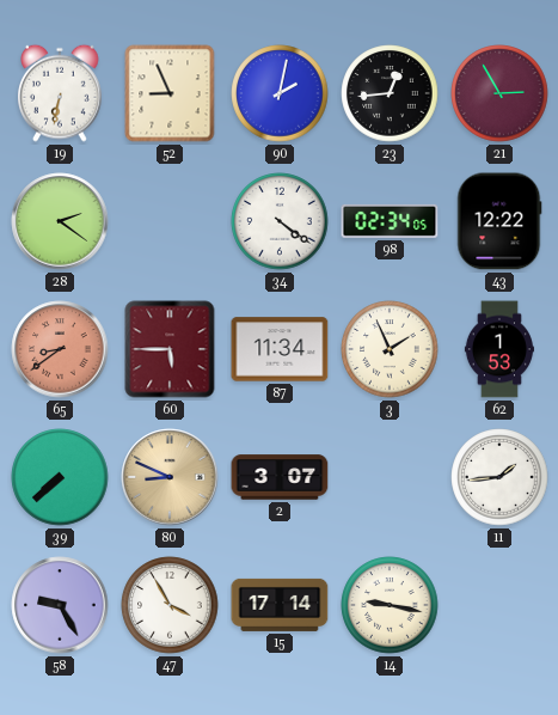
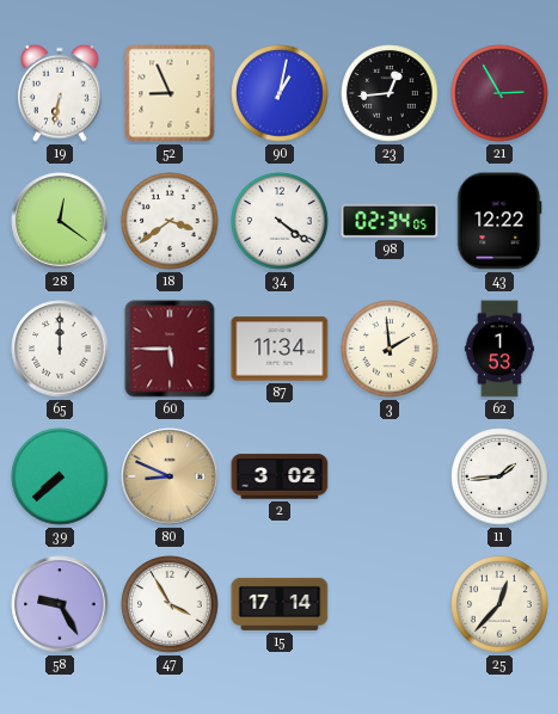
90: 2:02 -> 1:02
28: 2:21 -> 12:21
18: none -> 3:39
65: 8:39 -> 12:00
65 dial: salmon -> white
3: 1:56 -> 1:59
2: 3:07 -> 3:02
14: 9:17 -> none
25: none -> 12:37
